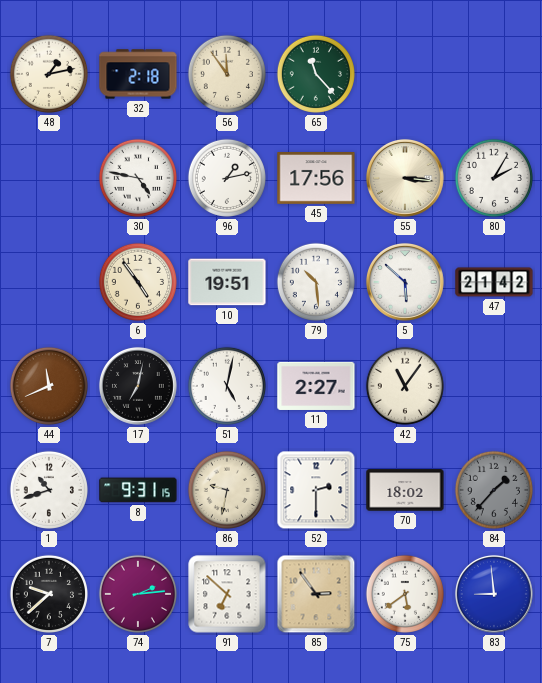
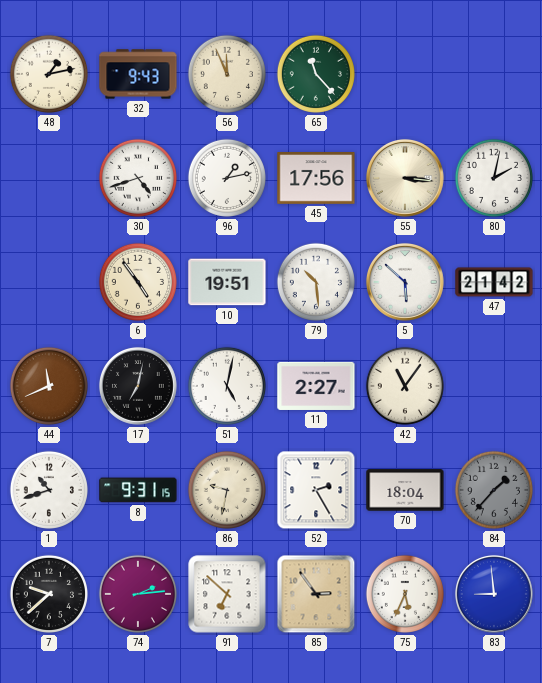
32: 2:18 -> 9:43
56: 11:54 -> 11:56
30: 4:47 -> 4:42
80: 2:05 -> 2:02
52: 2:30 -> 2:25
70: 18:02 -> 18:04
75: 5:39 -> 5:34
